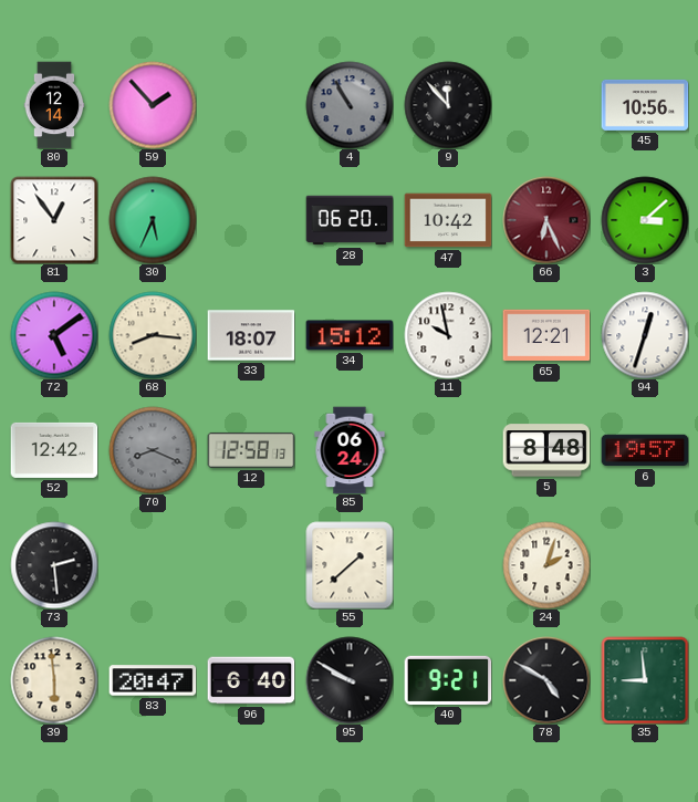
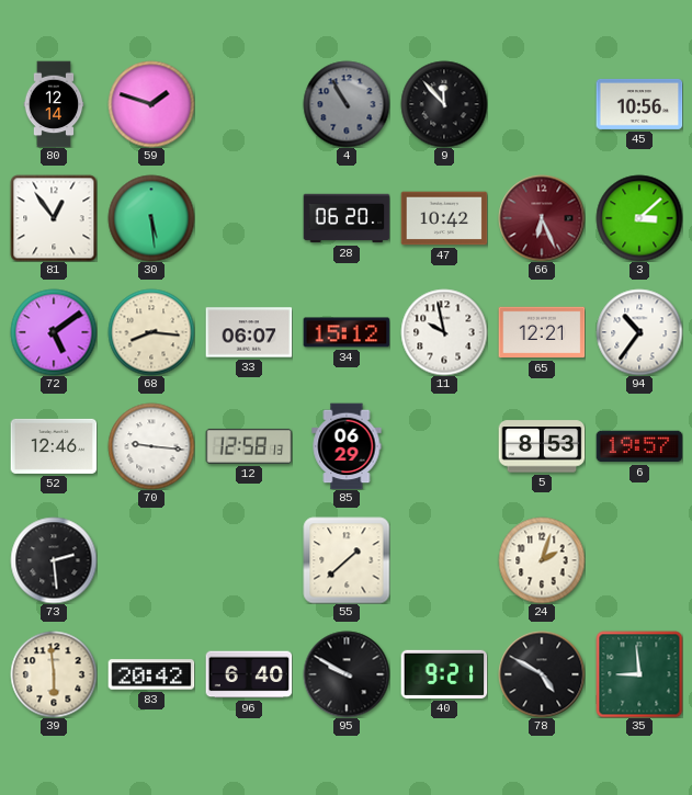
59: 1:53 -> 1:48
30: 5:34 -> 5:29
33: 18:07 -> 06:07
94: 12:33 -> 10:36
52: 12:42 -> 12:46
70: 8:19 -> 9:16
70 dial: grey -> white
85: 06:24 -> 06:29
5: 8:48 -> 8:53
83: 20:47 -> 20:42
